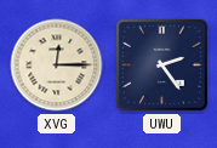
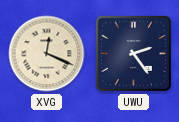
XVG: 12:15 -> 12:19
